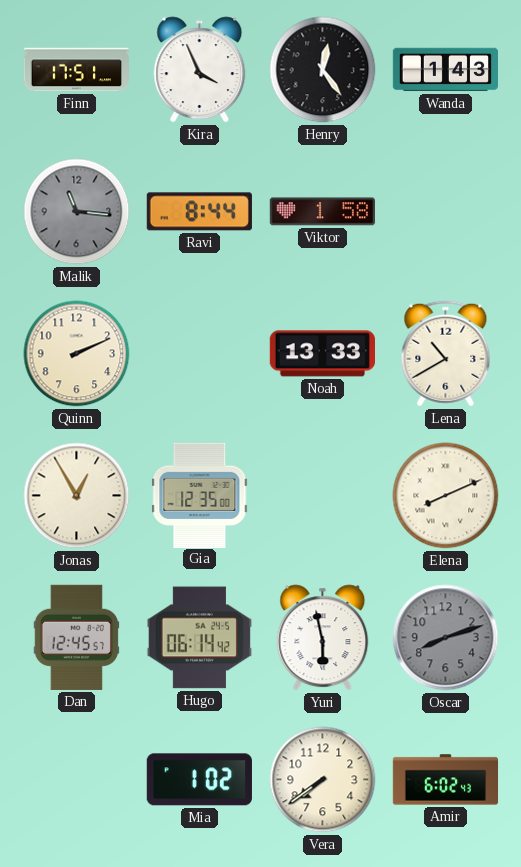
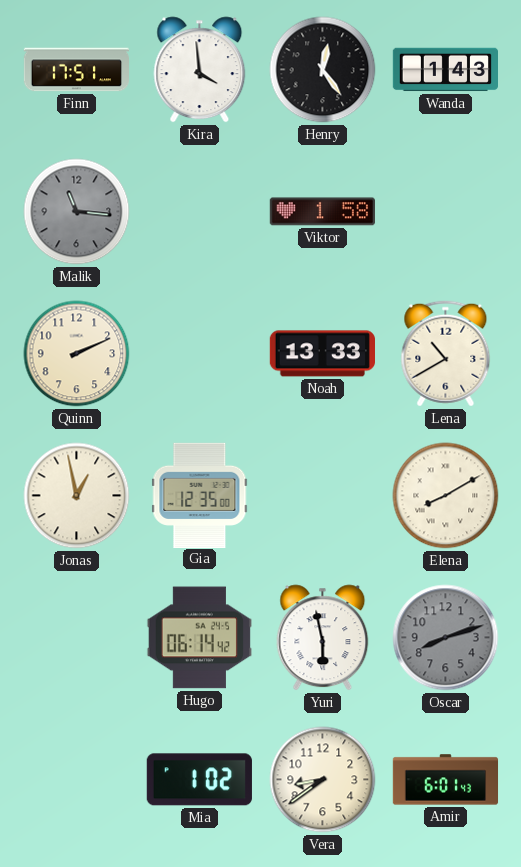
Kira: 3:56 -> 3:59
Ravi: 8:44 -> none
Jonas: 12:55 -> 12:58
Elena: 8:11 -> 8:10
Dan: 12:45 -> none
Vera: 7:39 -> 8:39
Amir: 6:02 -> 6:01
